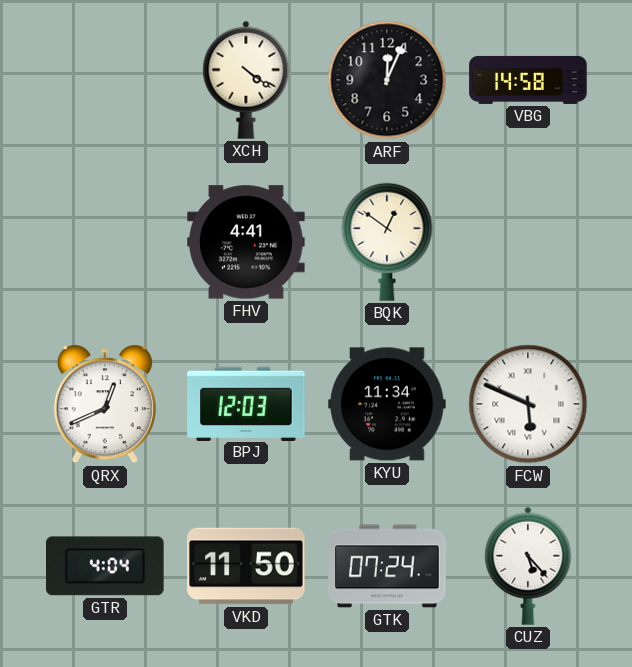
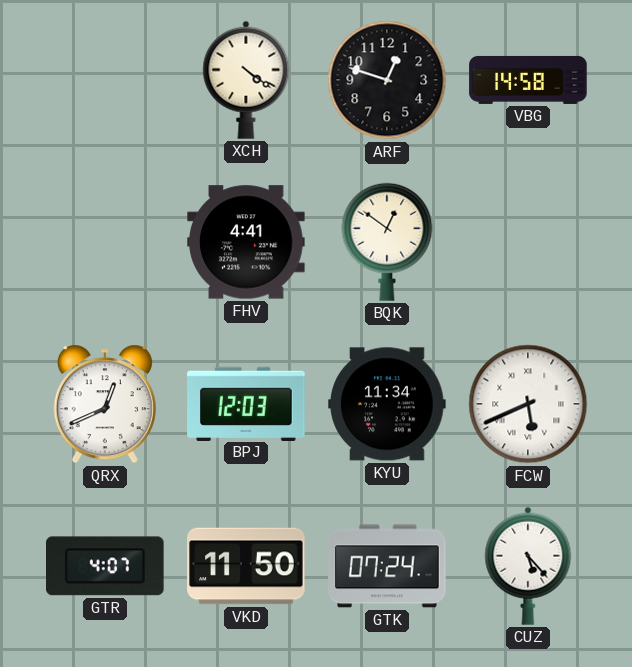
ARF: 12:04 -> 12:48
FCW: 5:49 -> 5:41
GTR: 4:04 -> 4:07
